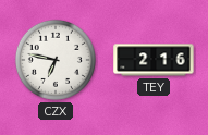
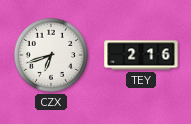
CZX: 6:47 -> 6:42
